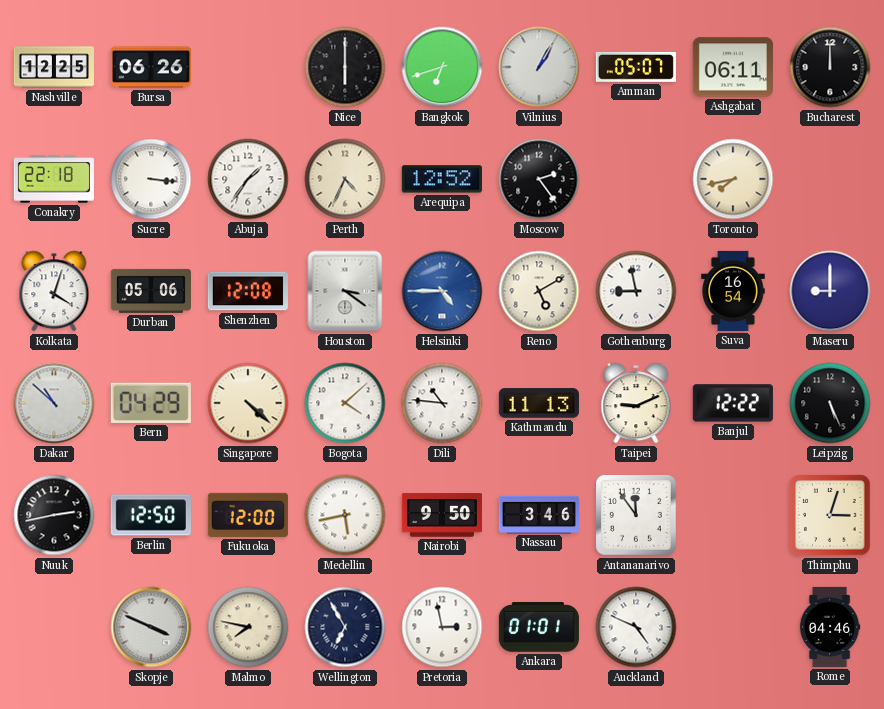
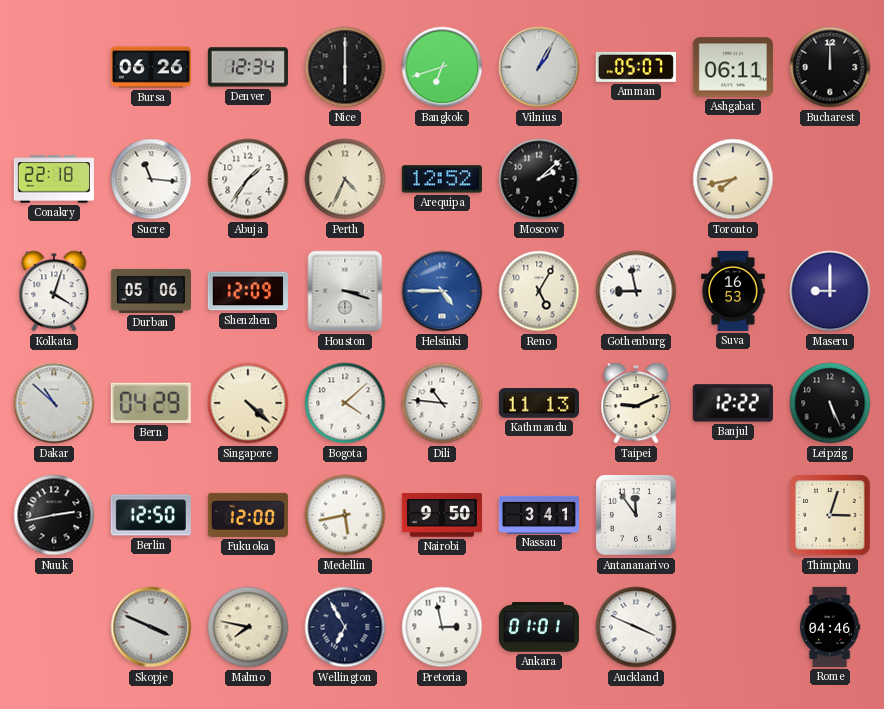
Nashville: 12:25 -> none
Denver: none -> 12:34
Sucre: 3:16 -> 11:16
Moscow: 2:24 -> 2:08
Shenzhen: 12:08 -> 12:09
Houston: 3:21 -> 3:18
Reno: 5:10 -> 5:05
Suva: 16:54 -> 16:53
Nassau: 3:46 -> 3:41
Auckland: 4:49 -> 3:49
